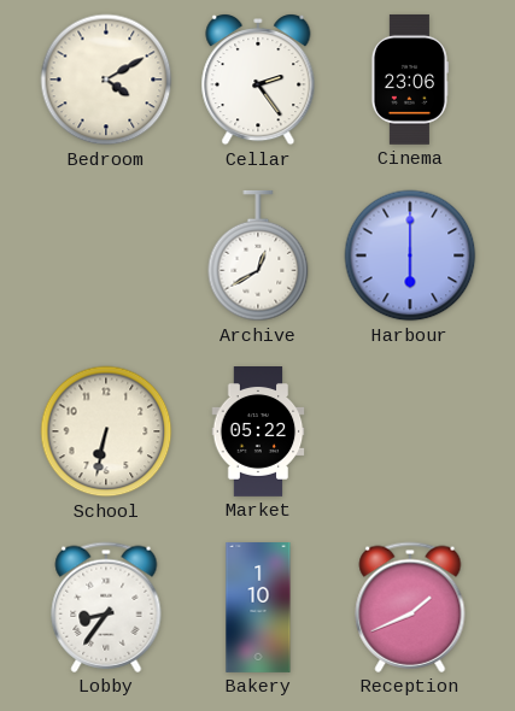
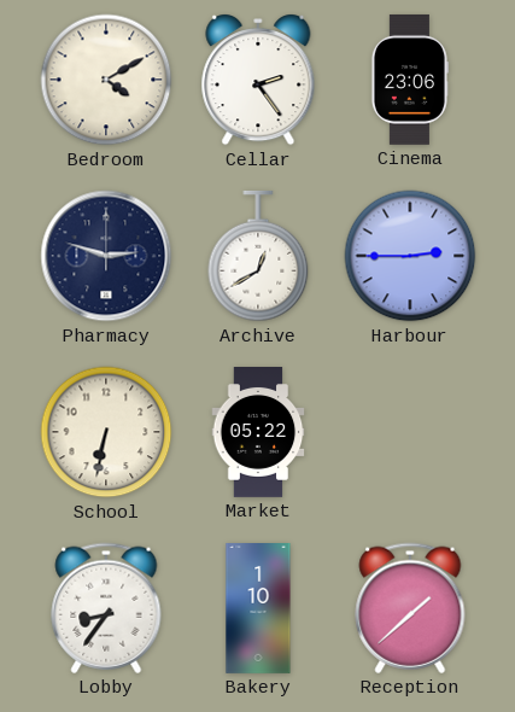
Pharmacy: none -> 2:48
Harbour: 6:00 -> 2:45
Reception: 1:41 -> 1:38
